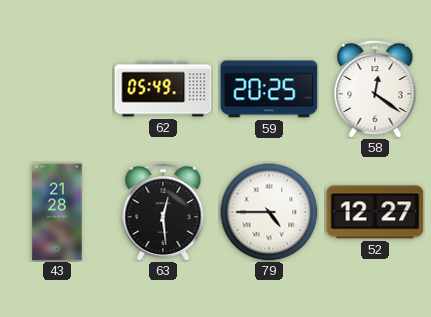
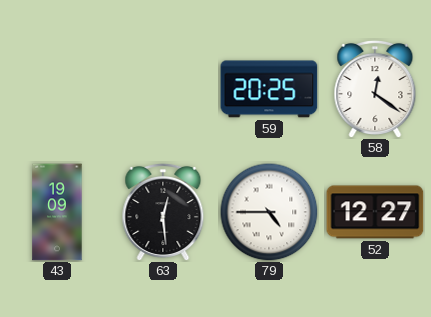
62: 05:49 -> none
43: 21:28 -> 19:09
